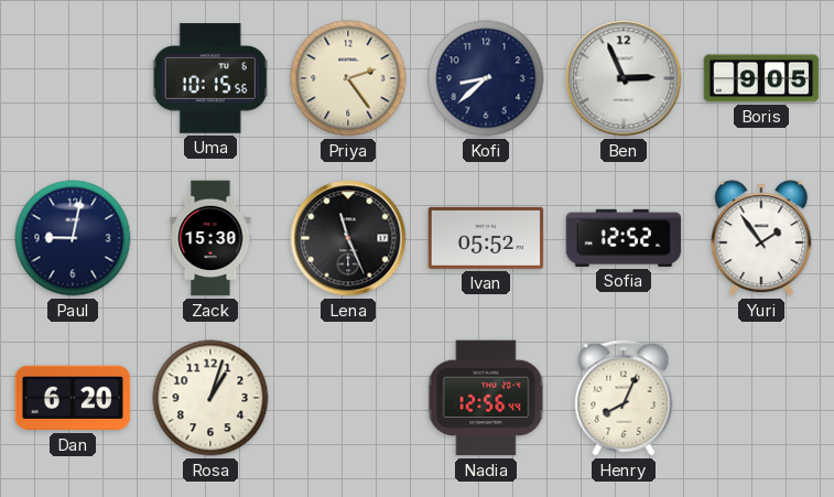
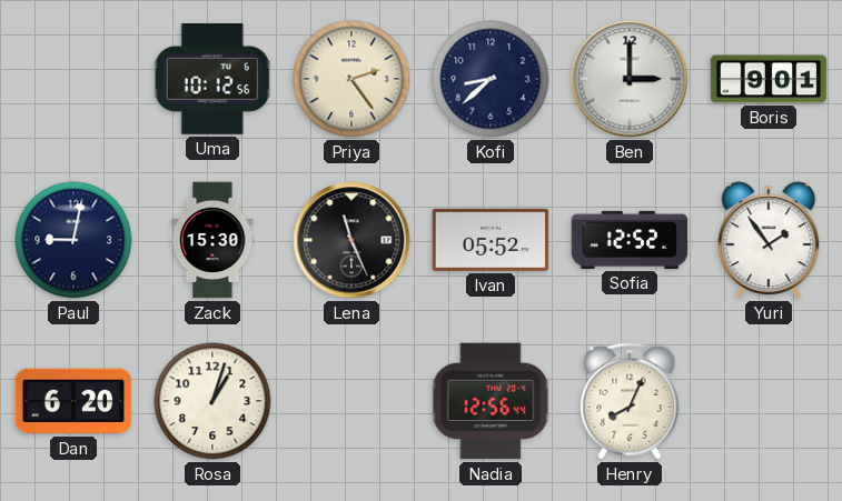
Uma: 10:15 -> 10:12
Ben: 2:56 -> 3:00
Boris: 9:05 -> 9:01
